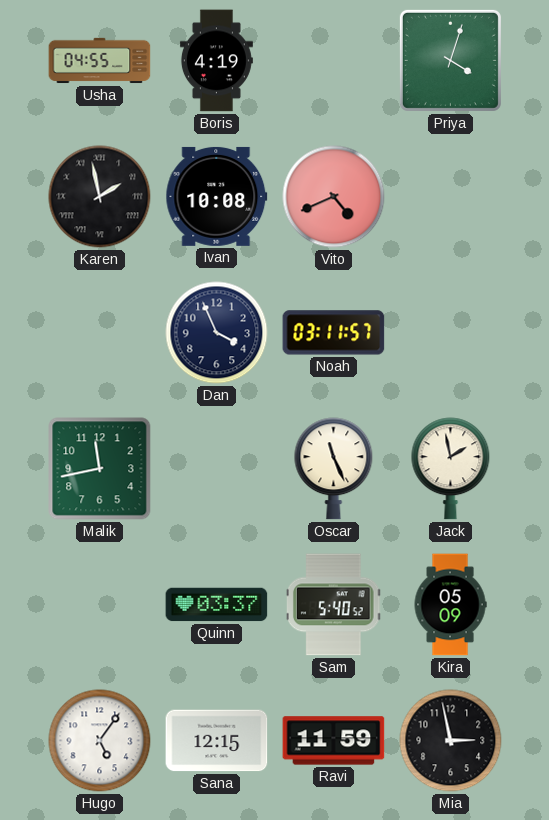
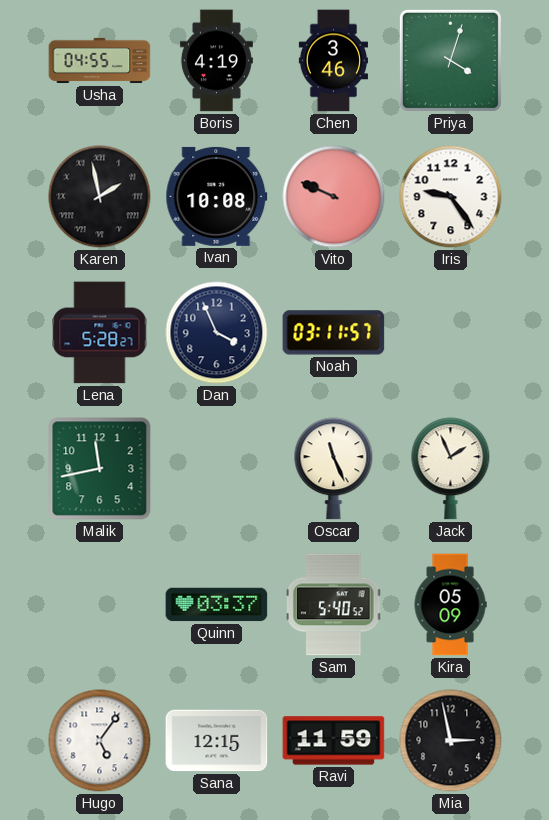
Chen: none -> 3:46
Vito: 4:41 -> 9:49
Iris: none -> 9:24
Lena: none -> 5:28
Jack: 1:58 -> 1:56
